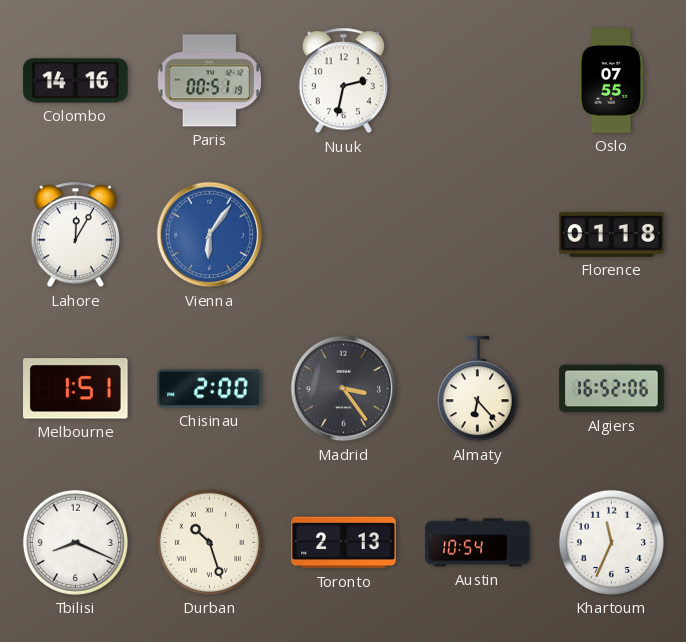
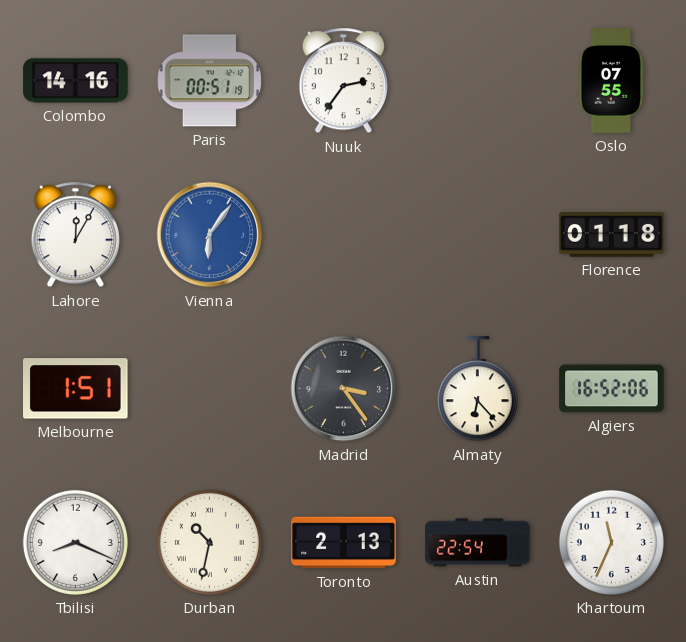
Nuuk: 2:32 -> 2:36
Chisinau: 2:00 -> none
Durban: 10:27 -> 10:32
Austin: 10:54 -> 22:54
